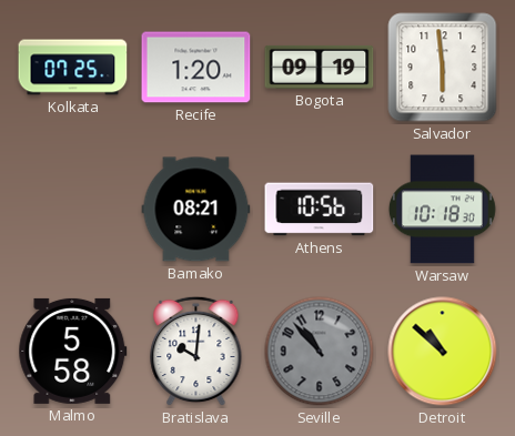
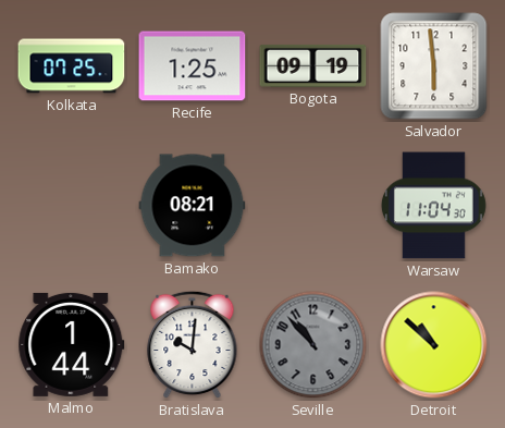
Recife: 1:20 -> 1:25
Athens: 10:56 -> none
Warsaw: 10:18 -> 11:04
Malmo: 5:58 -> 1:44
